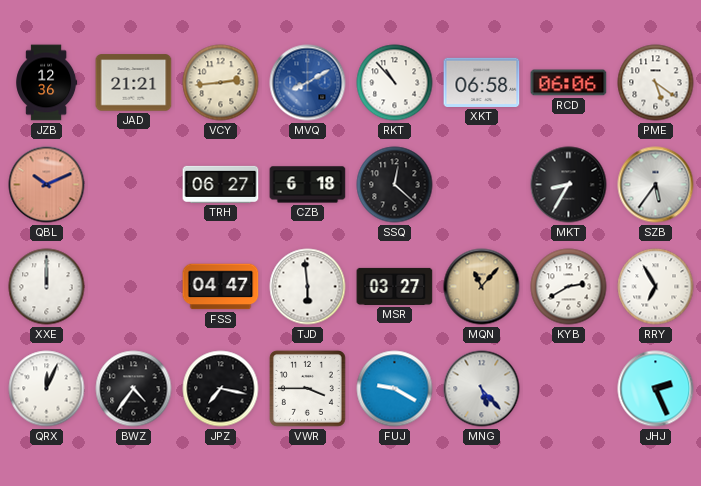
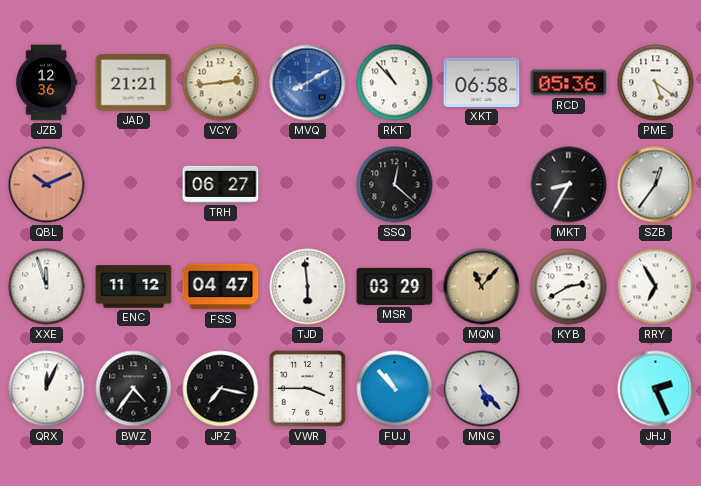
RCD: 06:06 -> 05:36
CZB: 6:18 -> none
SZB: 5:36 -> 12:36
XXE: 12:00 -> 11:57
ENC: none -> 11:12
MSR: 03:27 -> 03:29
FUJ: 9:20 -> 10:53
